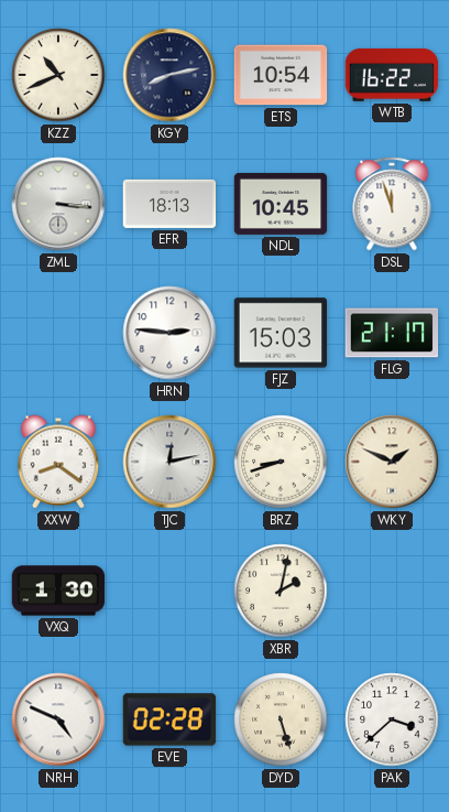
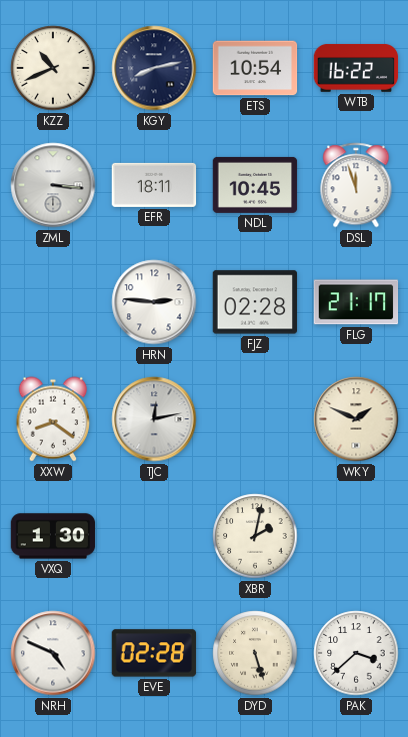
EFR: 18:13 -> 18:11
FJZ: 15:03 -> 02:28
BRZ: 8:42 -> none
